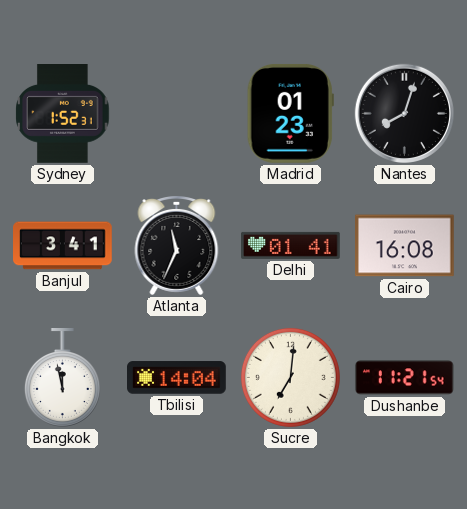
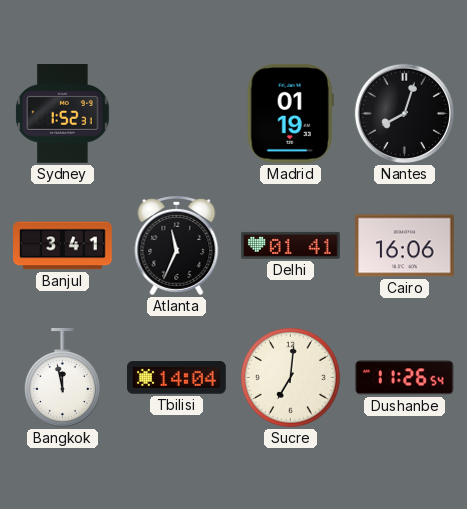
Madrid: 01:23 -> 01:19
Cairo: 16:08 -> 16:06
Dushanbe: 11:21 -> 11:26
